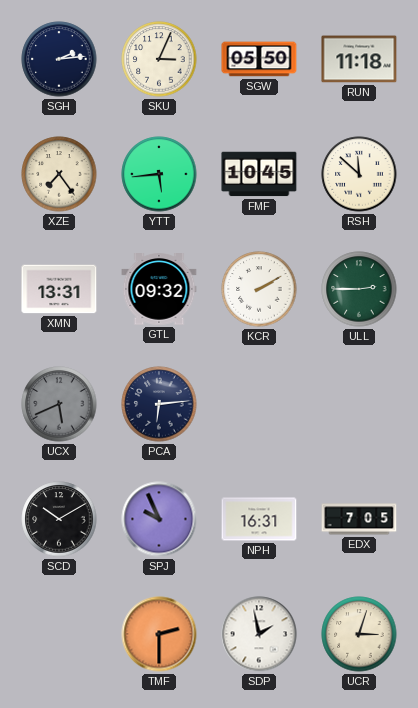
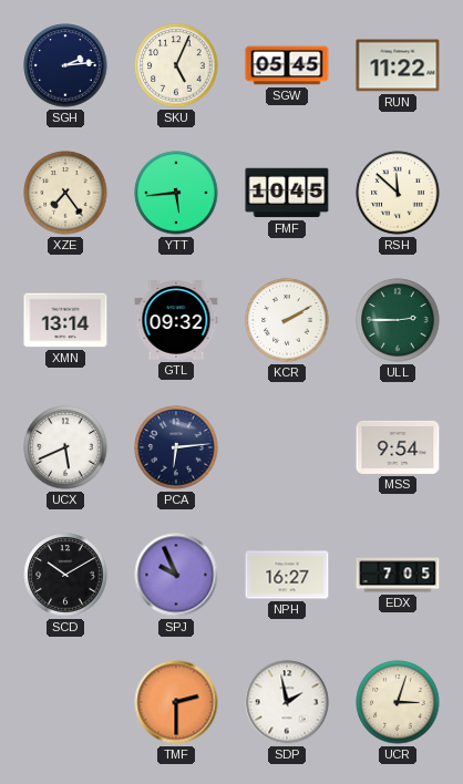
SKU: 3:04 -> 5:04
SGW: 05:50 -> 05:45
RUN: 11:18 -> 11:22
XMN: 13:31 -> 13:14
UCX dial: grey -> white
MSS: none -> 9:54
NPH: 16:31 -> 16:27
